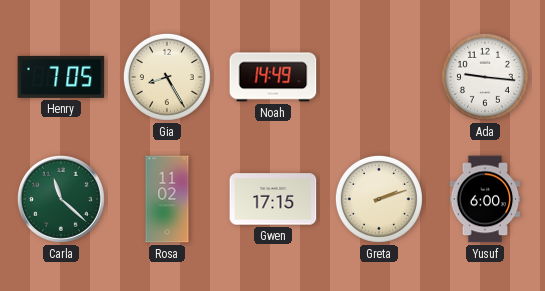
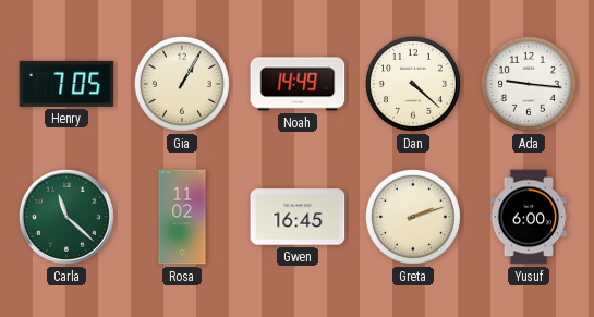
Gia: 8:25 -> 1:05
Dan: none -> 4:22
Gwen: 17:15 -> 16:45
